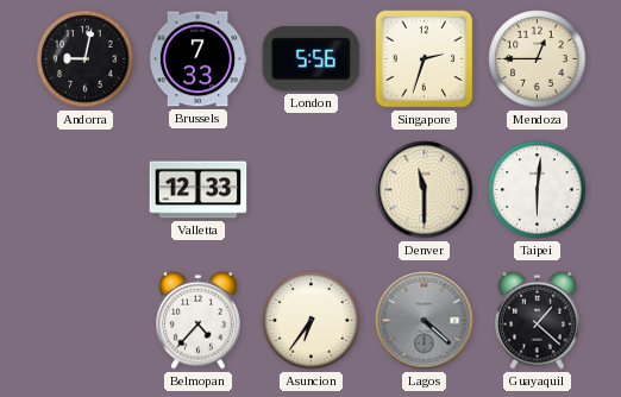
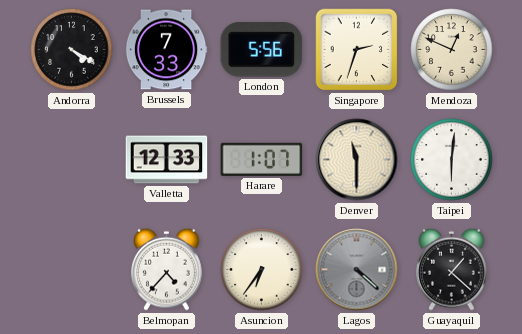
Andorra: 9:02 -> 4:20
Mendoza: 12:45 -> 12:49
Harare: none -> 1:07
